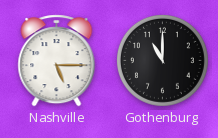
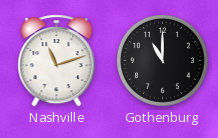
Nashville: 5:15 -> 11:12
